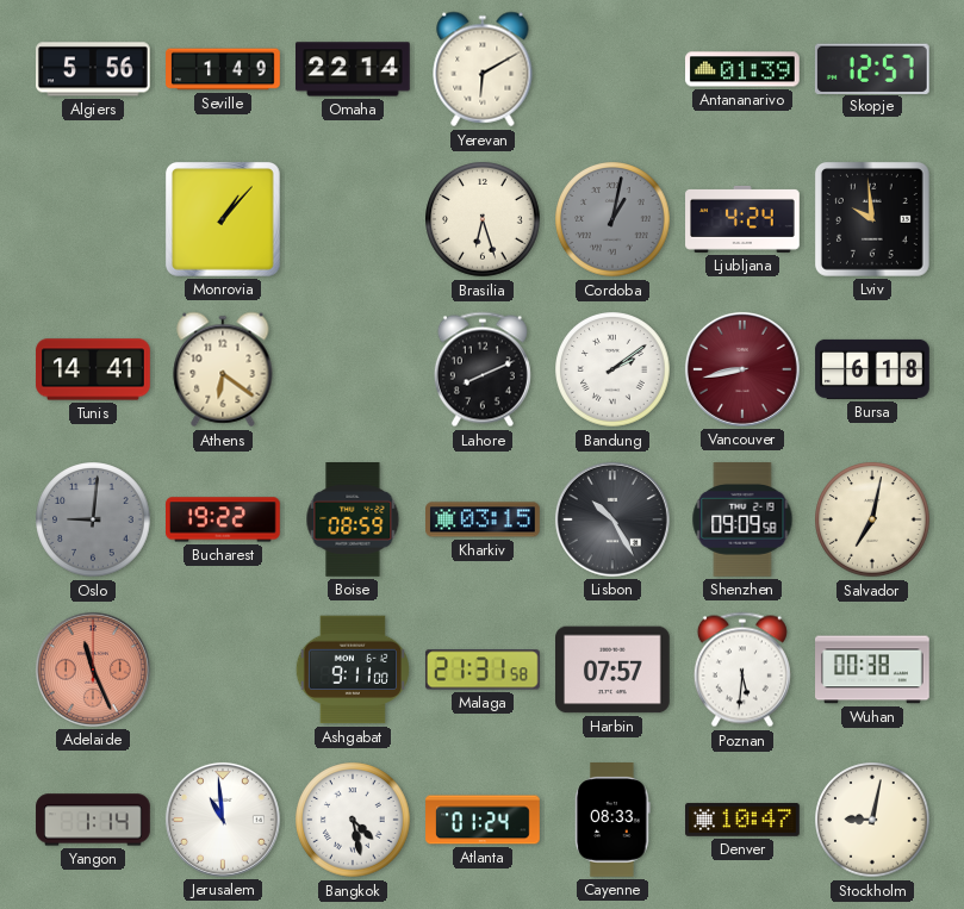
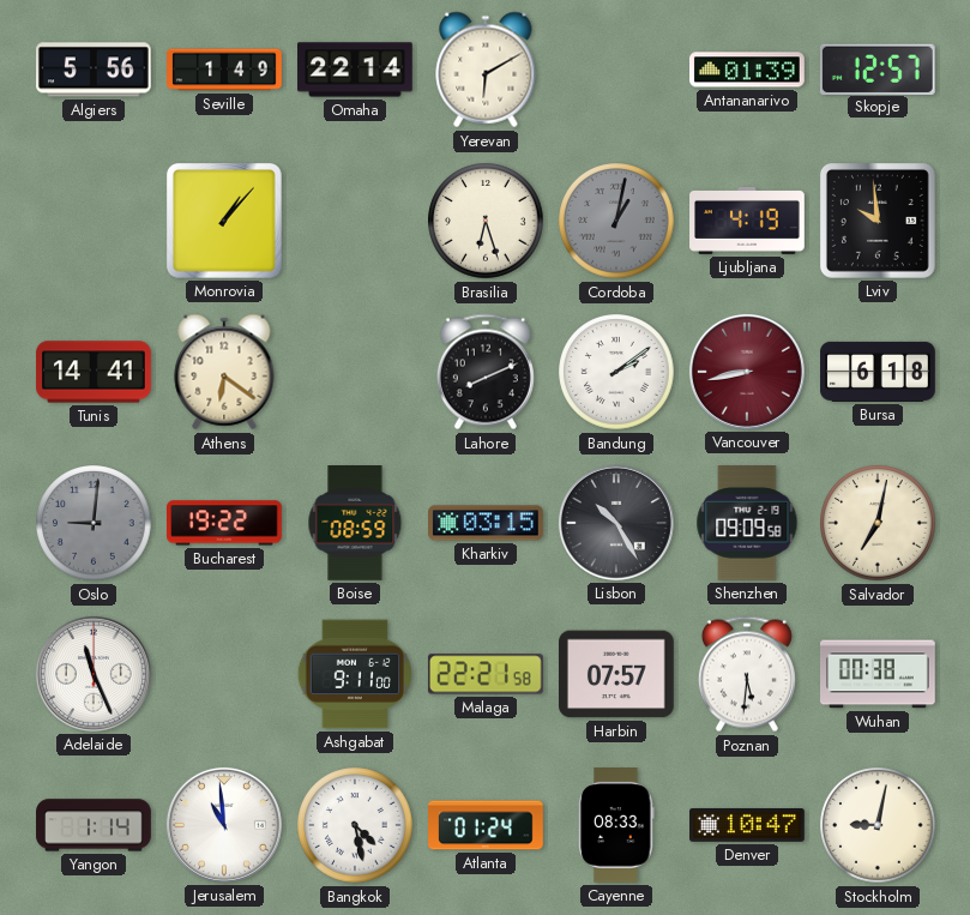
Ljubljana: 4:24 -> 4:19
Adelaide dial: salmon -> white
Malaga: 21:31 -> 22:21
